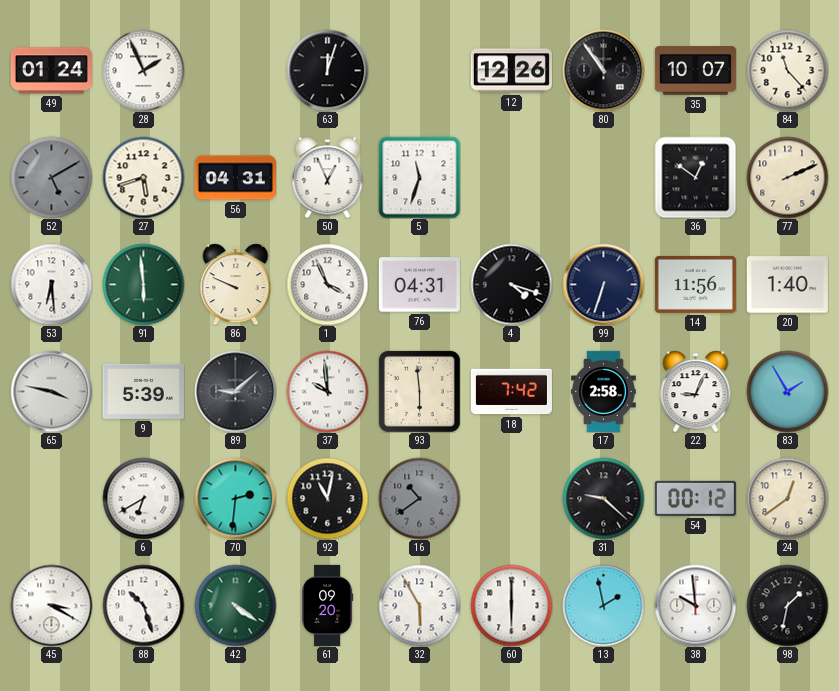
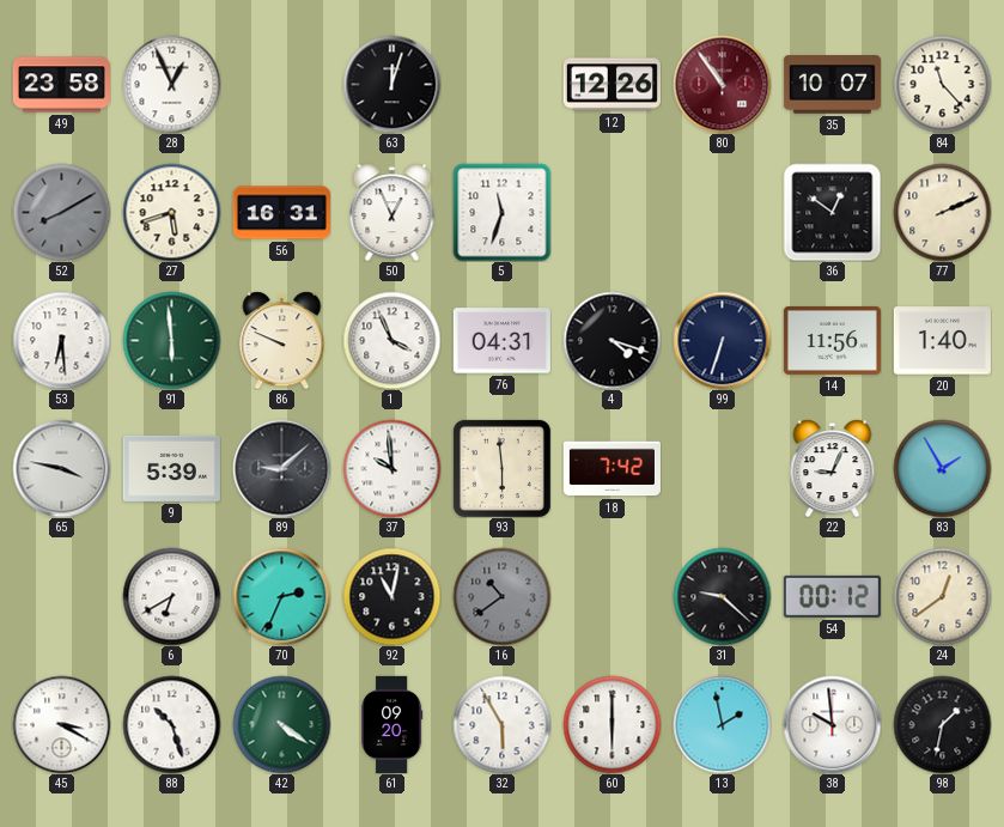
49: 01:24 -> 23:58
28: 1:56 -> 12:56
80 dial: black -> burgundy
52: 5:10 -> 8:10
56: 04:31 -> 16:31
17: 2:58 -> none
70: 2:31 -> 2:34
